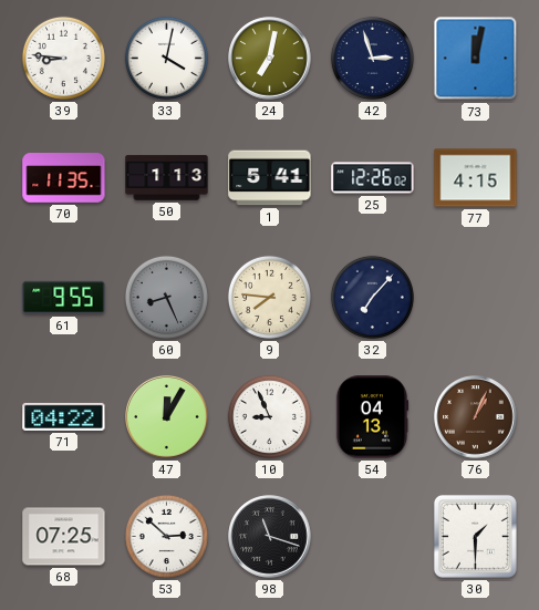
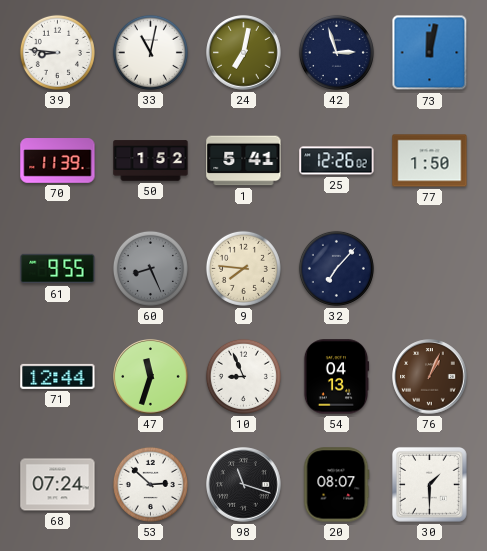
33: 4:02 -> 11:02
70: 11:35 -> 11:39
50: 1:13 -> 1:52
77: 4:15 -> 1:50
71: 04:22 -> 12:44
47: 12:05 -> 11:33
68: 07:25 -> 07:24
20: none -> 08:07
